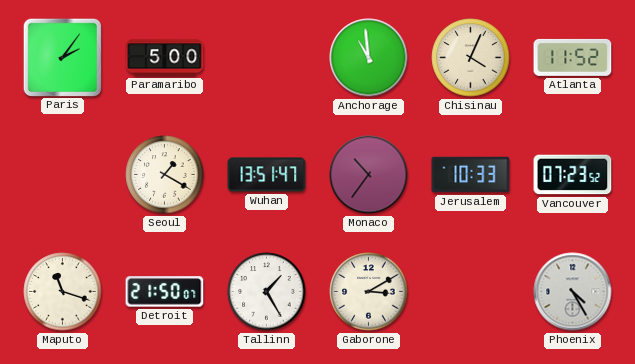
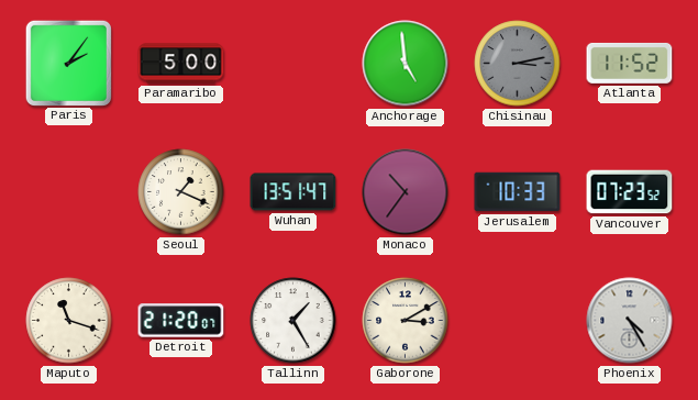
Anchorage: 10:59 -> 4:59
Chisinau: 4:04 -> 3:13
Chisinau dial: cream -> grey
Seoul: 1:20 -> 1:19
Detroit: 21:50 -> 21:20
